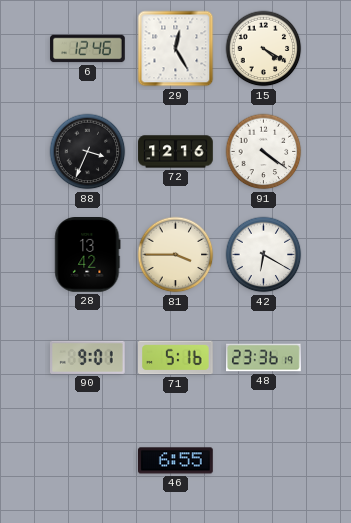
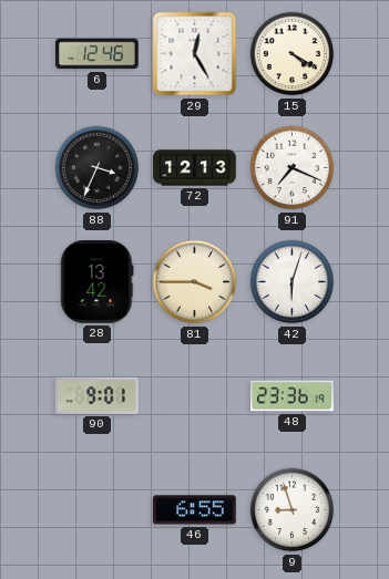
72: 12:16 -> 12:13
91: 4:21 -> 7:19
42: 6:20 -> 6:03
71: 5:16 -> none
9: none -> 8:57
